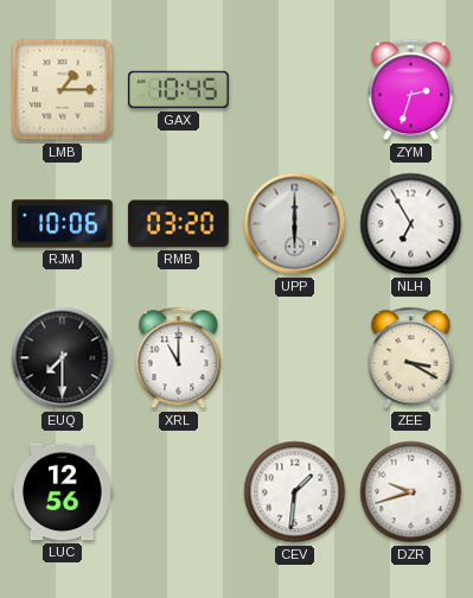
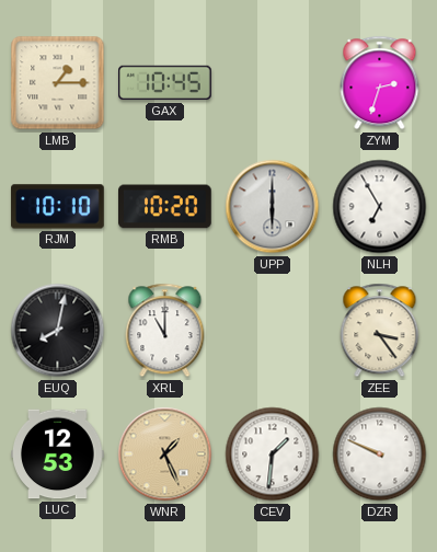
RJM: 10:06 -> 10:10
RMB: 03:20 -> 10:20
EUQ: 7:30 -> 8:02
ZEE: 3:20 -> 3:24
LUC: 12:56 -> 12:53
WNR: none -> 1:26
DZR: 9:42 -> 9:49
